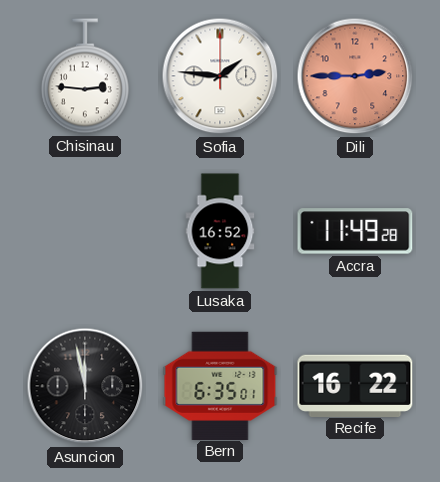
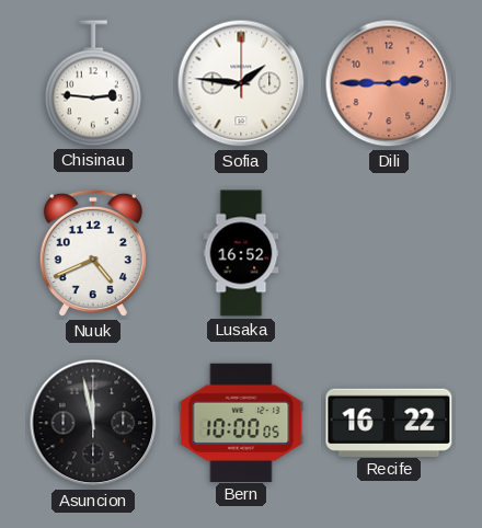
Nuuk: none -> 4:41
Accra: 11:49 -> none
Bern: 6:35 -> 10:00
